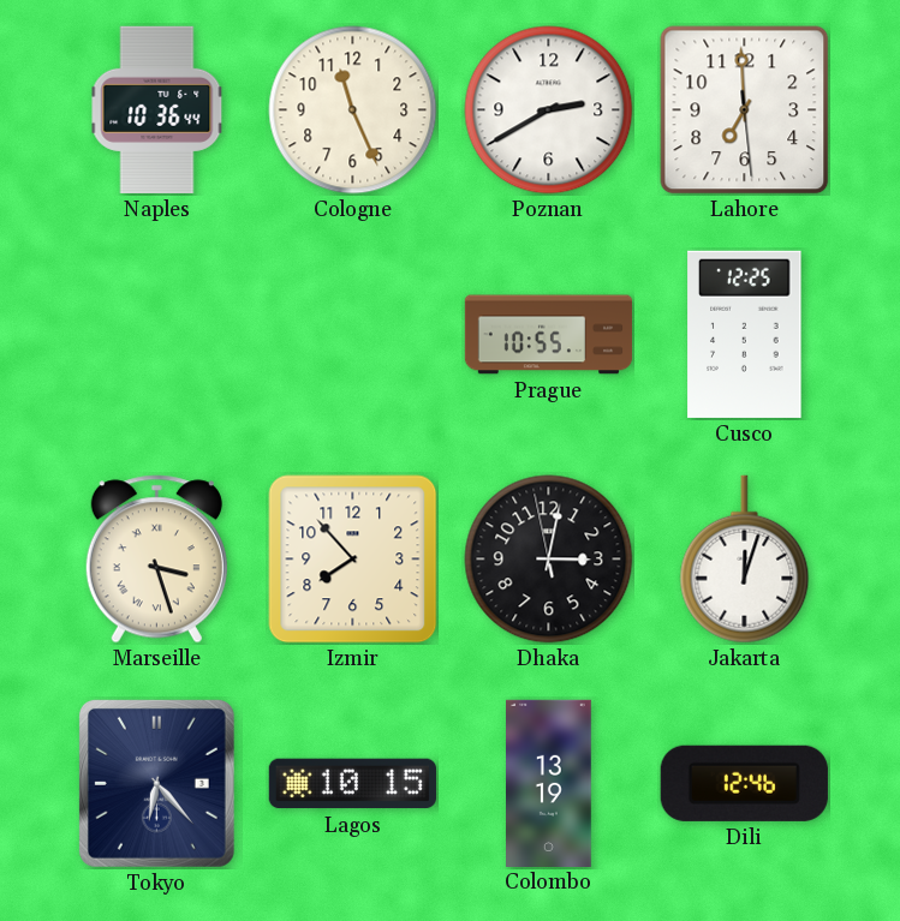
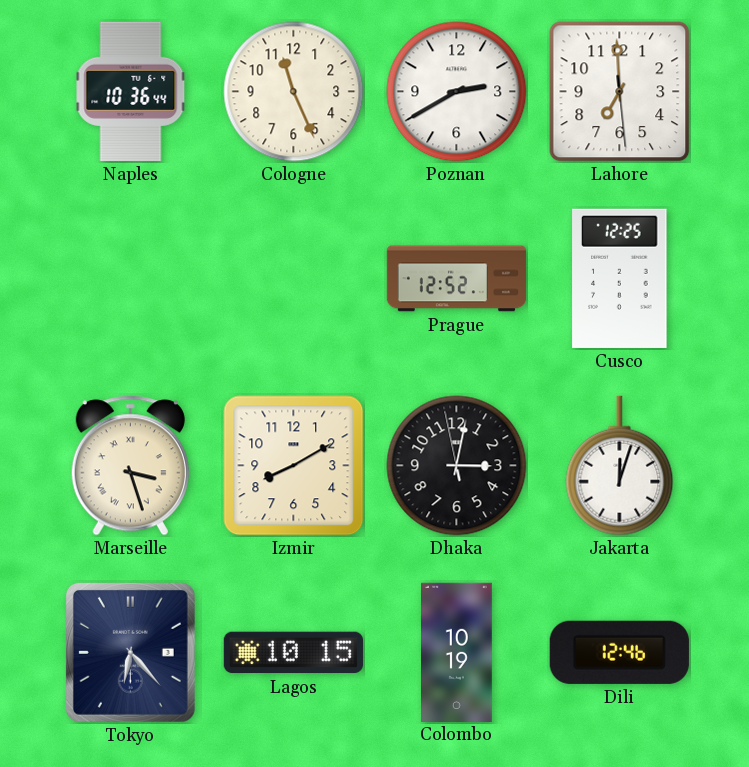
Prague: 10:55 -> 12:52
Izmir: 7:53 -> 8:10
Colombo: 13:19 -> 10:19
